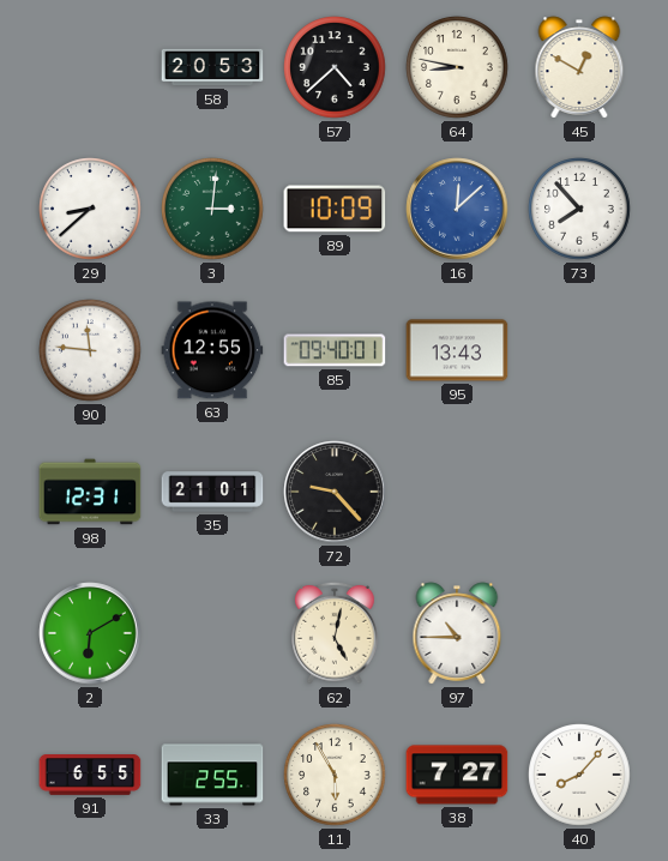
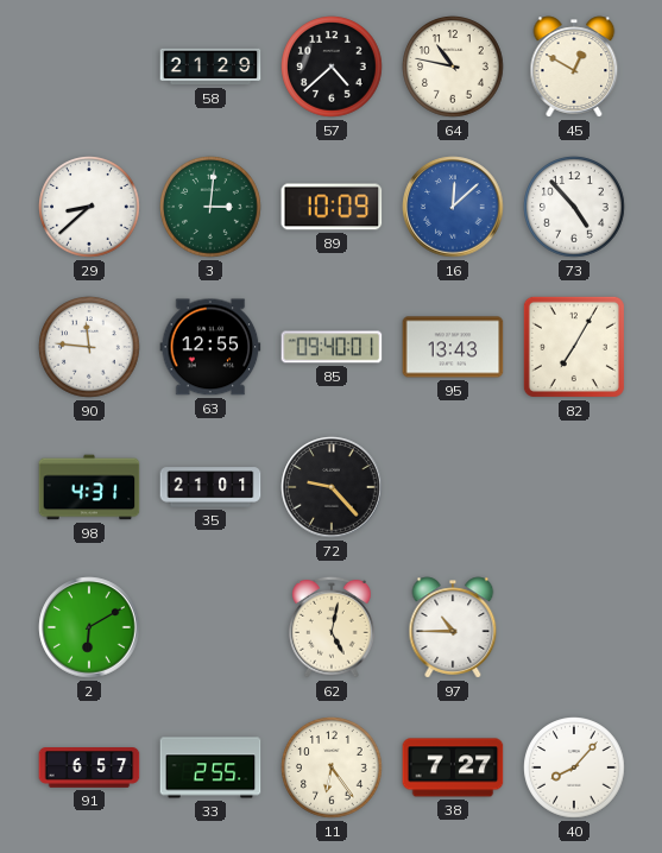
58: 20:53 -> 21:29
64: 8:47 -> 10:47
73: 7:53 -> 4:53
82: none -> 7:05
98: 12:31 -> 4:31
91: 6:55 -> 6:57
11: 5:55 -> 6:24
